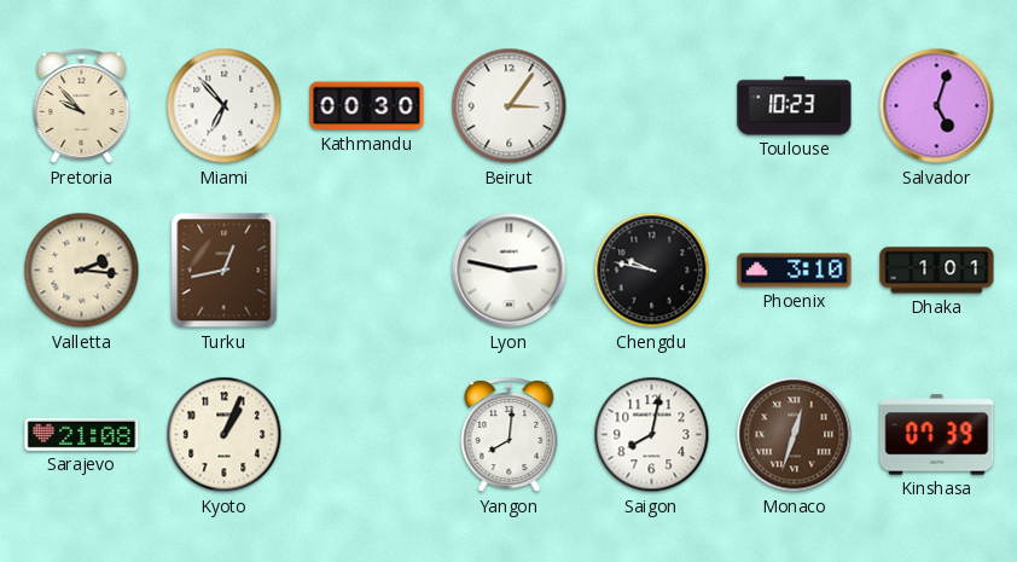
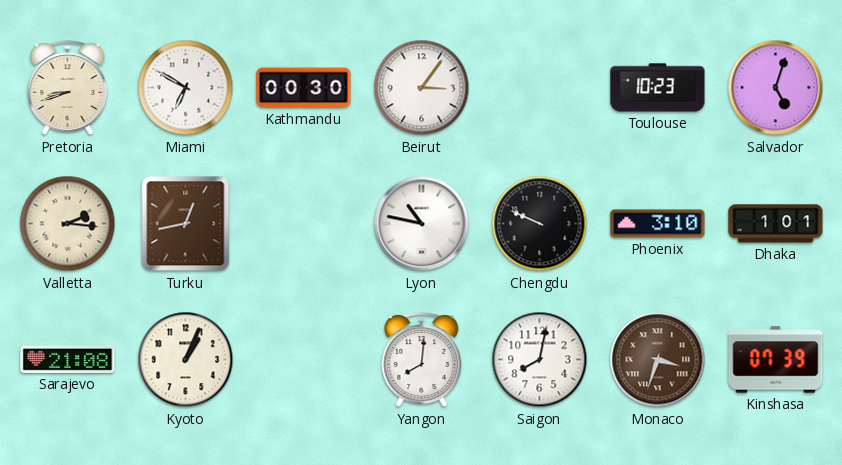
Pretoria: 9:53 -> 8:42
Miami: 6:53 -> 6:50
Lyon: 2:47 -> 10:47
Chengdu: 9:47 -> 9:49
Monaco: 12:33 -> 3:33
